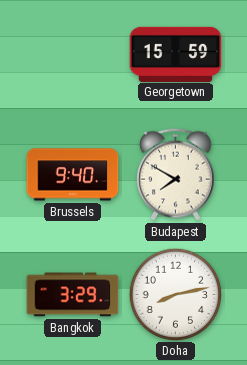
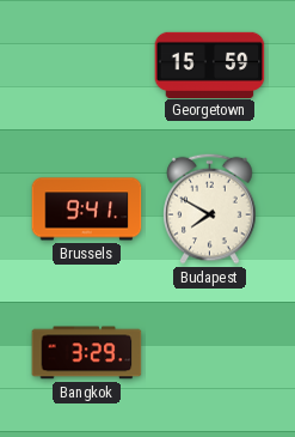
Brussels: 9:40 -> 9:41
Doha: 8:13 -> none
